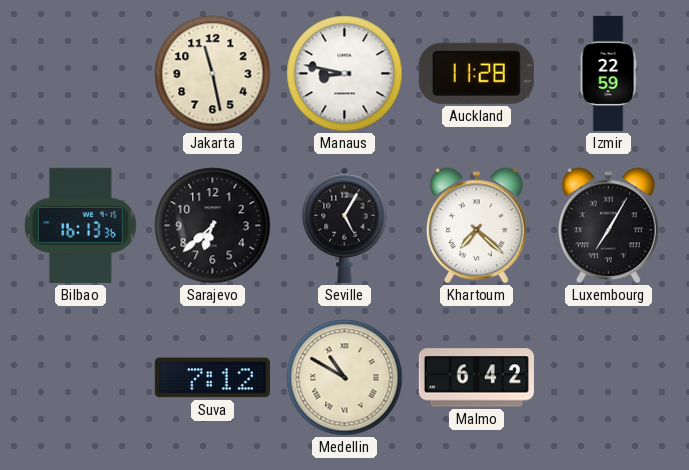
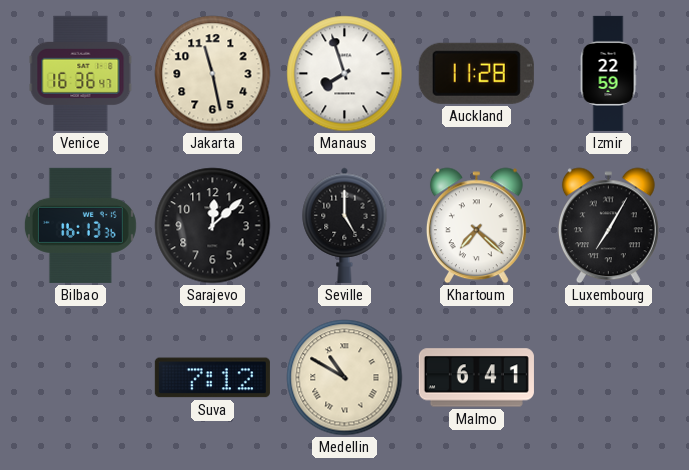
Venice: none -> 16:36
Manaus: 8:47 -> 7:57
Sarajevo: 6:38 -> 12:08
Seville: 5:05 -> 5:00
Malmo: 6:42 -> 6:41
